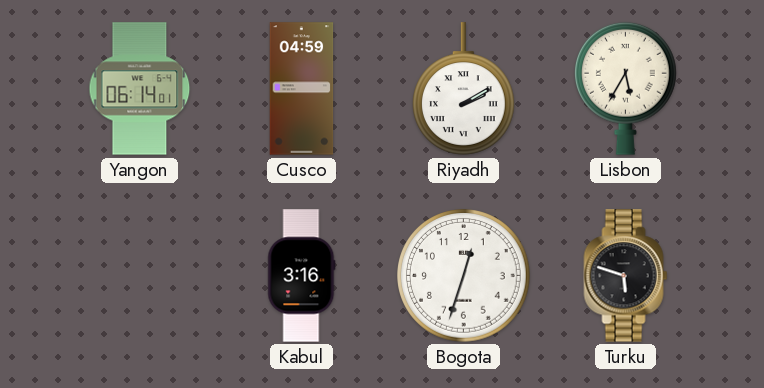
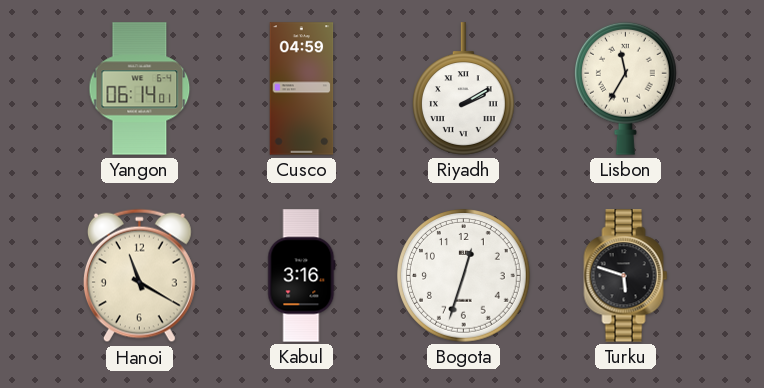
Lisbon: 5:35 -> 11:35
Hanoi: none -> 11:20
